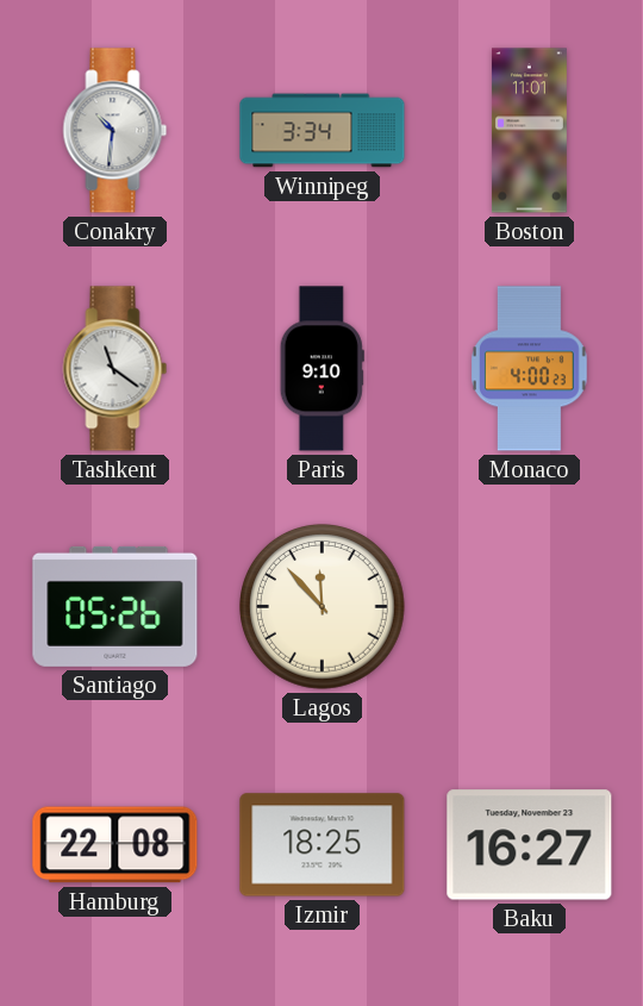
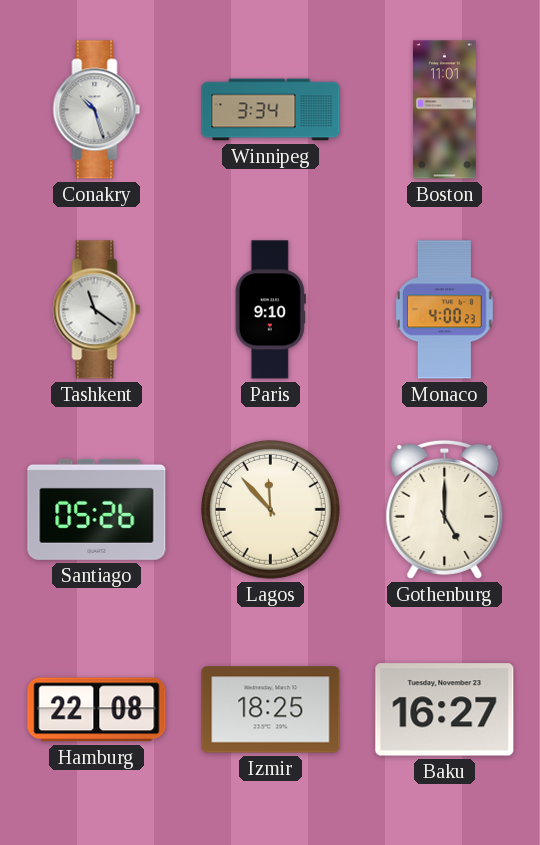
Conakry: 10:31 -> 10:27
Gothenburg: none -> 5:00
